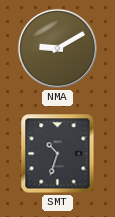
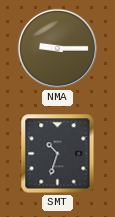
NMA: 9:10 -> 9:15
